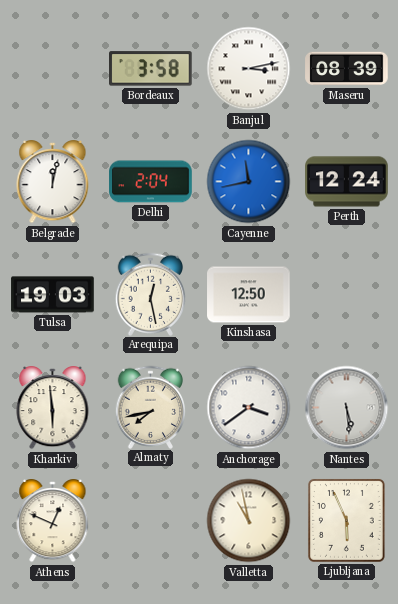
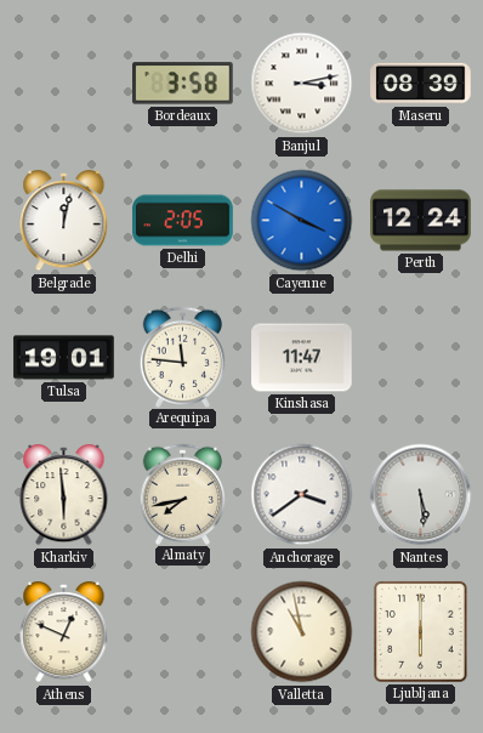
Delhi: 2:04 -> 2:05
Cayenne: 11:43 -> 3:50
Tulsa: 19:03 -> 19:01
Arequipa: 12:28 -> 11:46
Kinshasa: 12:50 -> 11:47
Ljubljana: 5:56 -> 6:00
